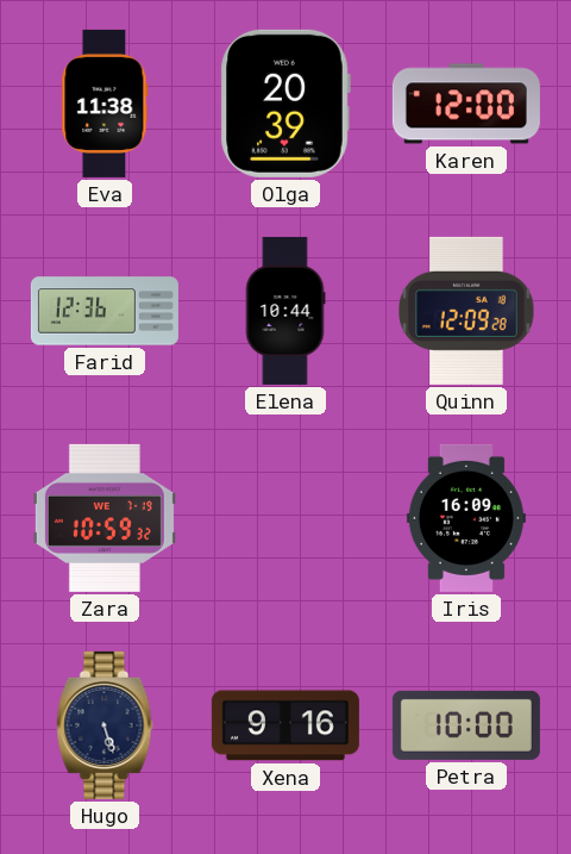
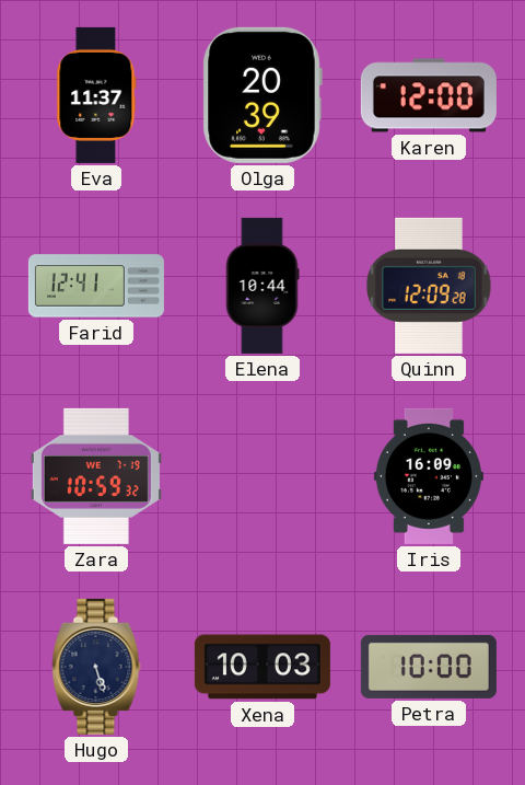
Eva: 11:38 -> 11:37
Farid: 12:36 -> 12:41
Xena: 9:16 -> 10:03
